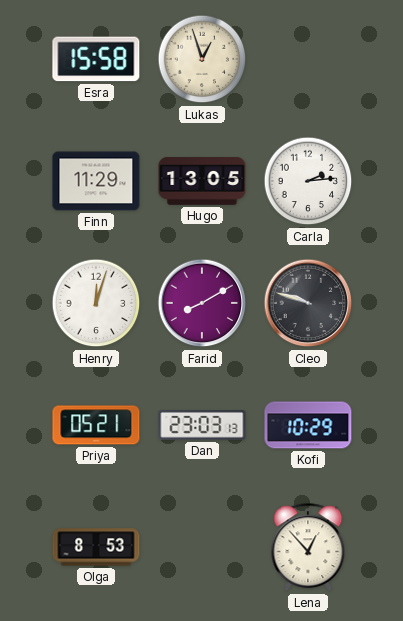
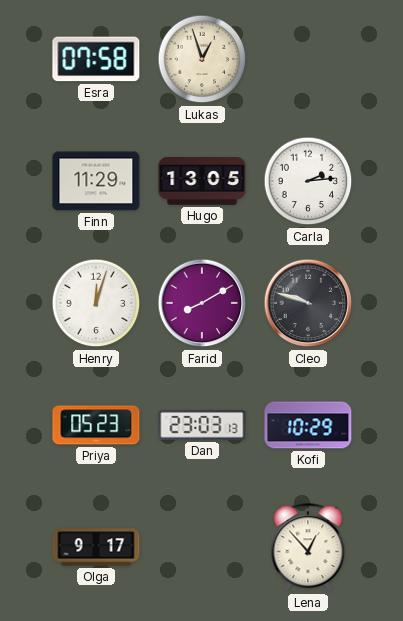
Esra: 15:58 -> 07:58
Priya: 05:21 -> 05:23
Olga: 8:53 -> 9:17
